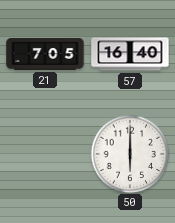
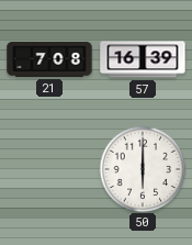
21: 7:05 -> 7:08
57: 16:40 -> 16:39
